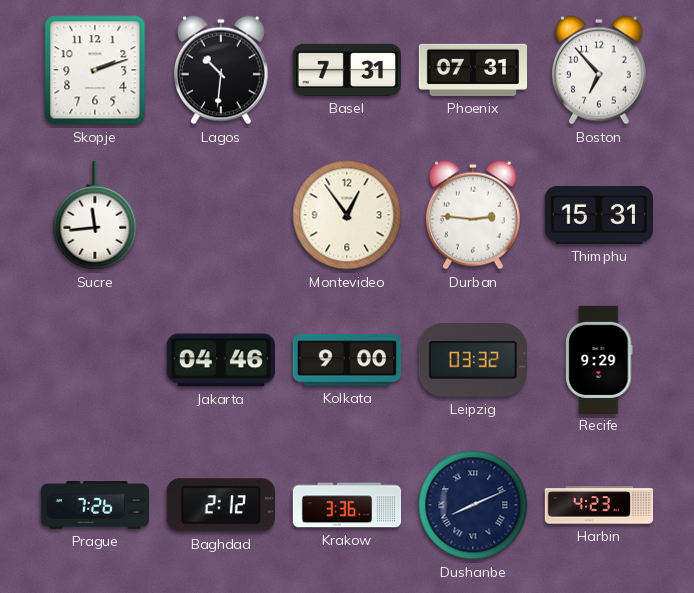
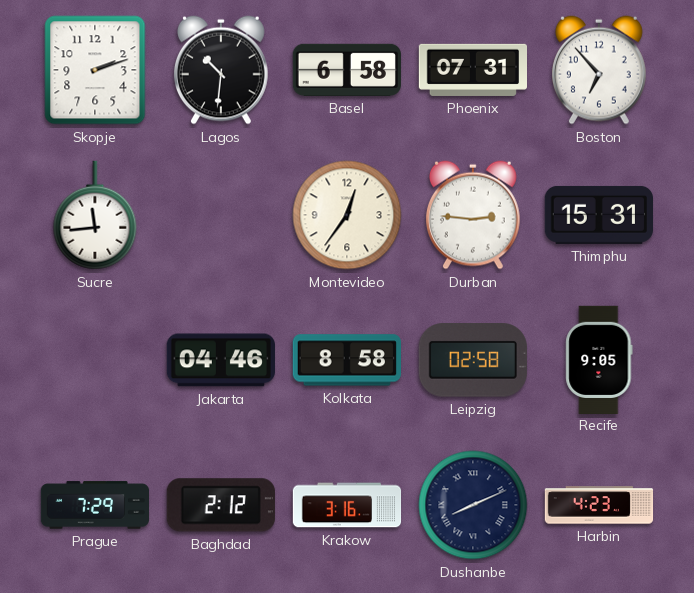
Basel: 7:31 -> 6:58
Montevideo: 12:54 -> 12:36
Kolkata: 9:00 -> 8:58
Leipzig: 03:32 -> 02:58
Recife: 9:29 -> 9:05
Prague: 7:26 -> 7:29
Krakow: 3:36 -> 3:16
